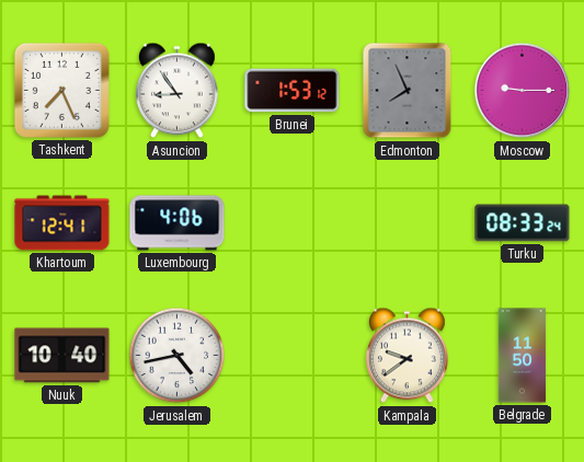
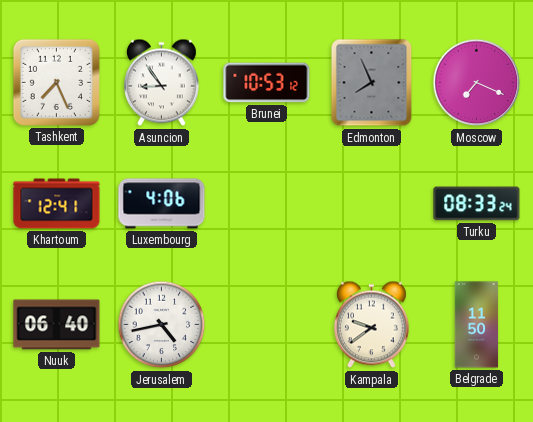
Brunei: 1:53 -> 10:53
Moscow: 9:15 -> 7:19
Nuuk: 10:40 -> 06:40
